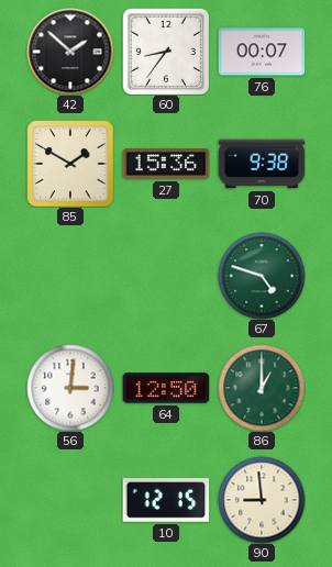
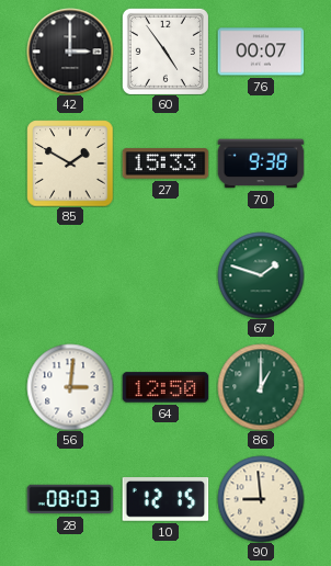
42: 1:52 -> 3:00
60: 8:36 -> 4:54
27: 15:36 -> 15:33
67: 4:48 -> 1:48
28: none -> 08:03
